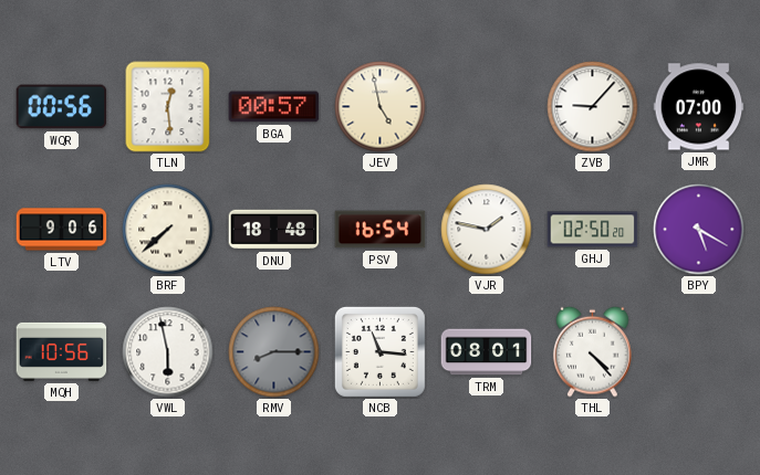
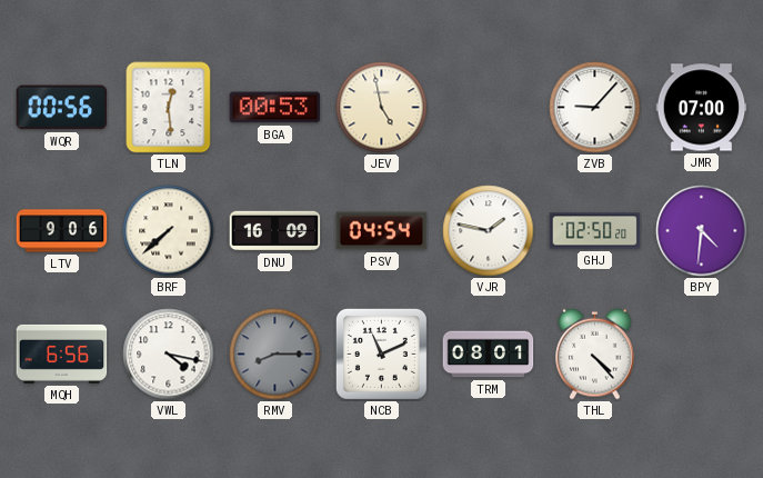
BGA: 00:57 -> 00:53
DNU: 18:48 -> 16:09
PSV: 16:54 -> 04:54
BPY: 5:20 -> 4:31
MQH: 10:56 -> 6:56
VWL: 5:58 -> 4:17
NCB: 11:16 -> 11:11
